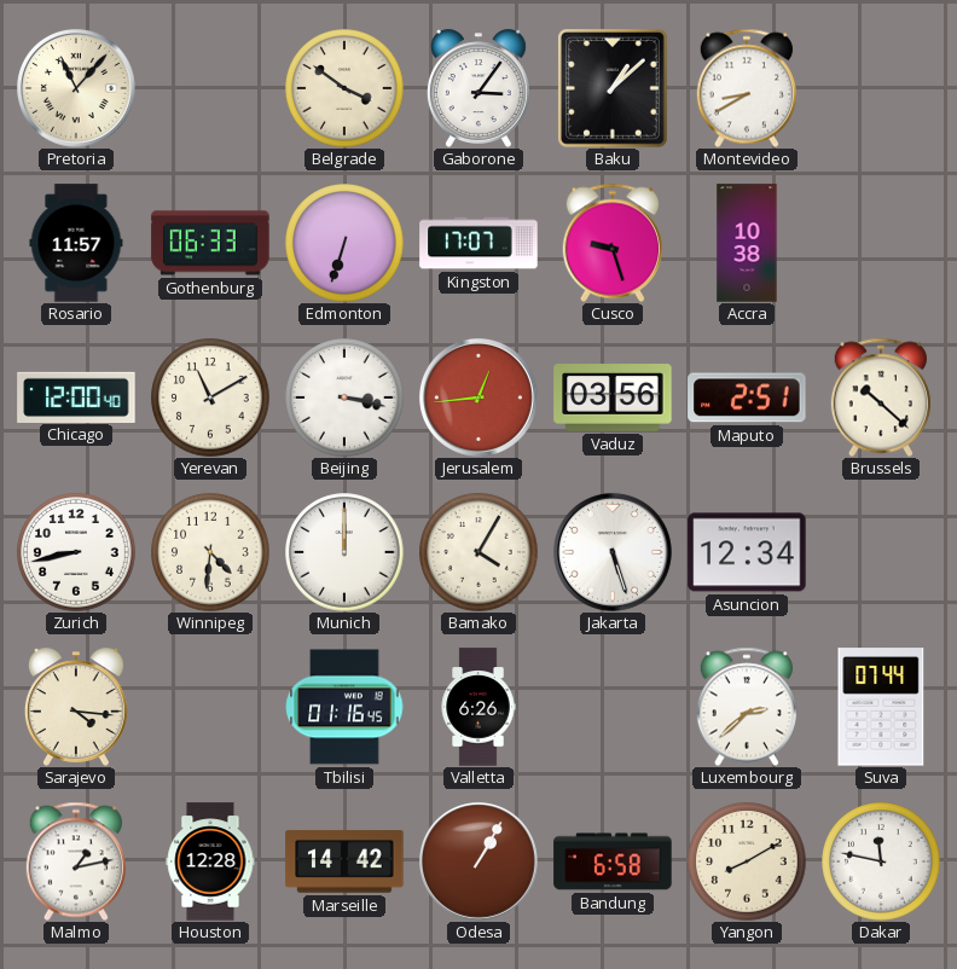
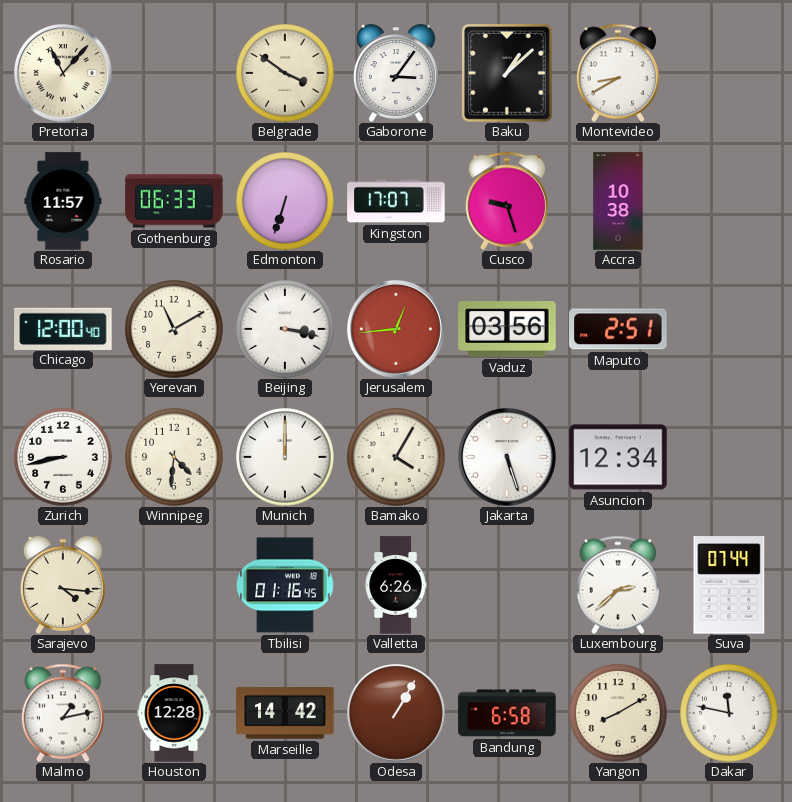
Brussels: 10:22 -> none
